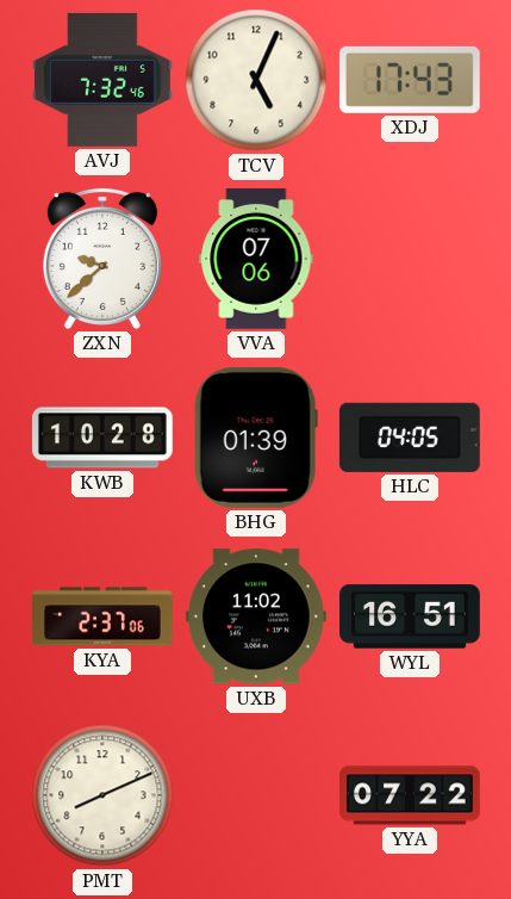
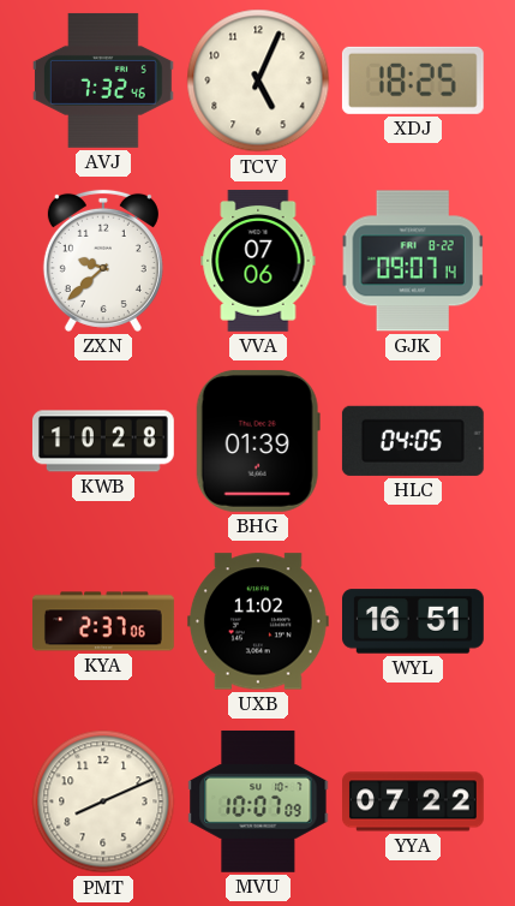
XDJ: 17:43 -> 18:25
GJK: none -> 09:07
MVU: none -> 10:07
